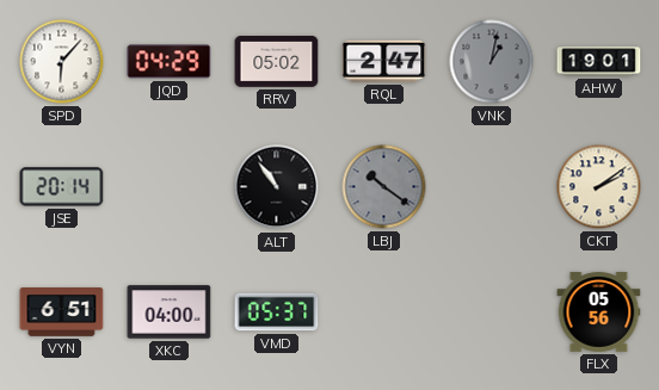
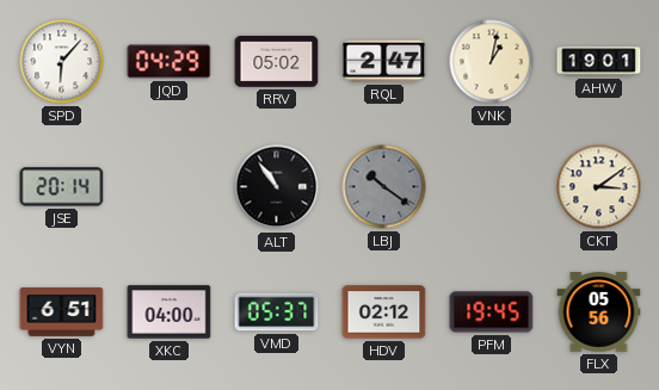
VNK dial: grey -> cream
CKT: 2:09 -> 3:09
HDV: none -> 02:12
PFM: none -> 19:45
